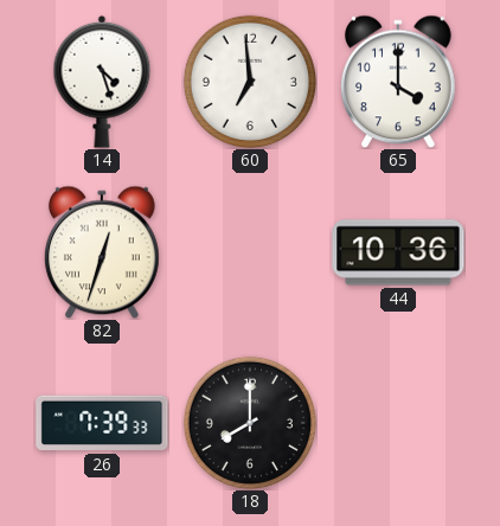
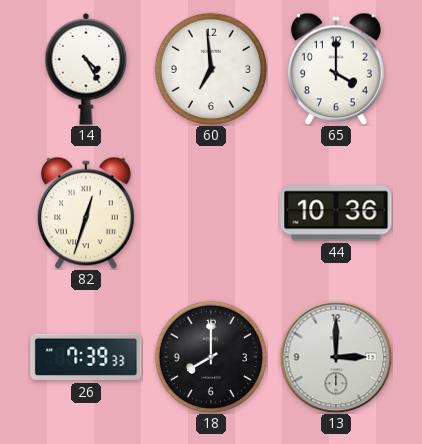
14: 4:27 -> 4:25
13: none -> 3:00
